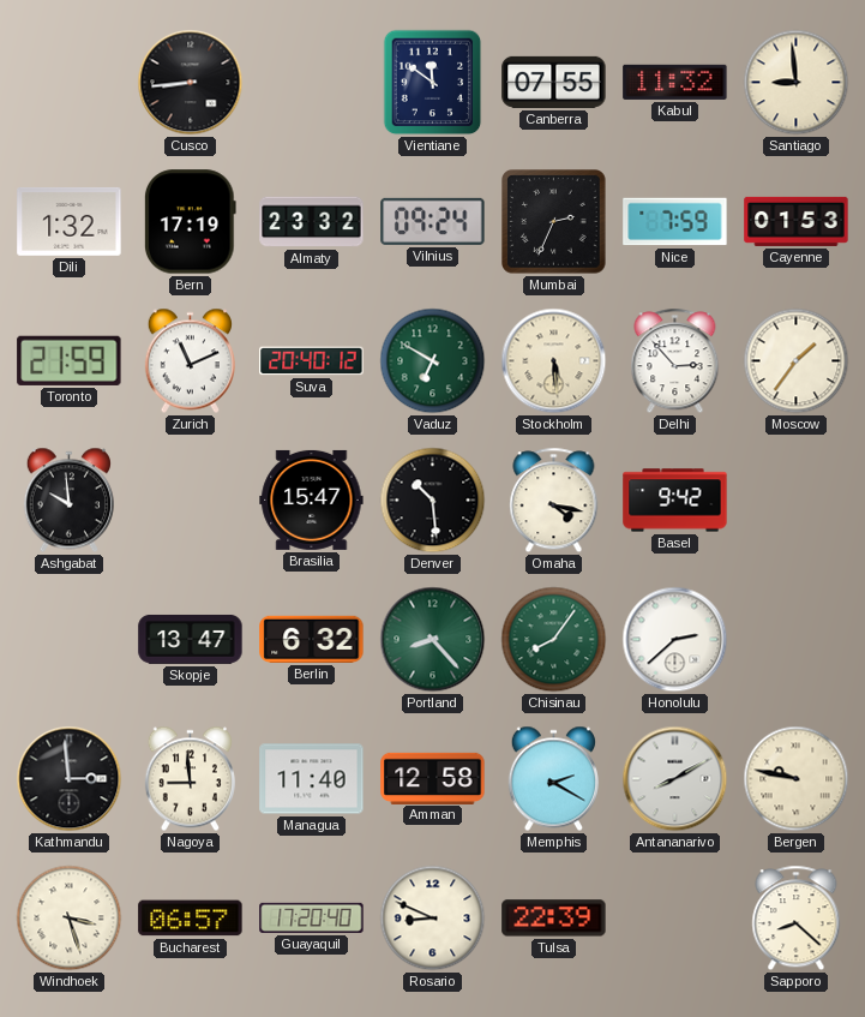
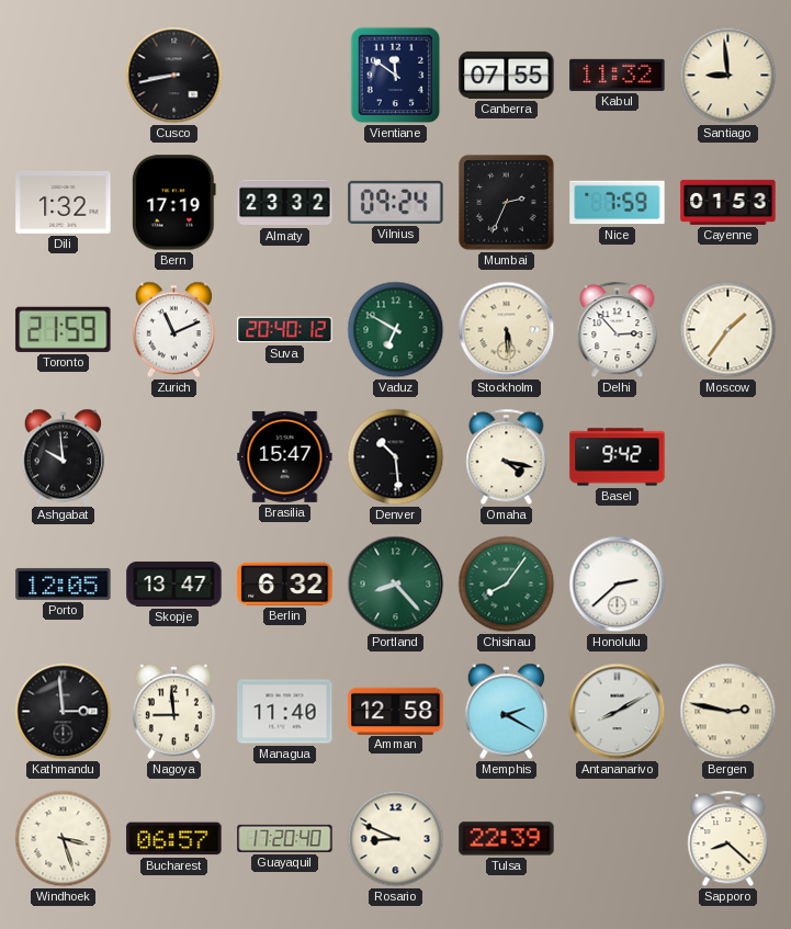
Cusco: 8:44 -> 8:43
Porto: none -> 12:05
Bergen: 9:47 -> 2:47
